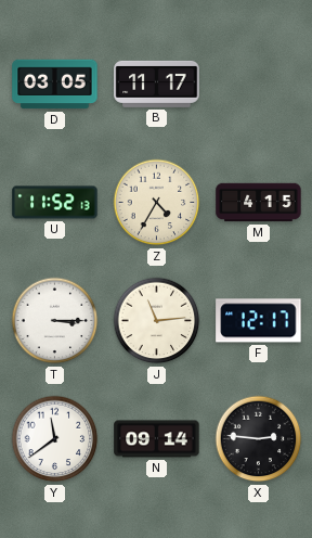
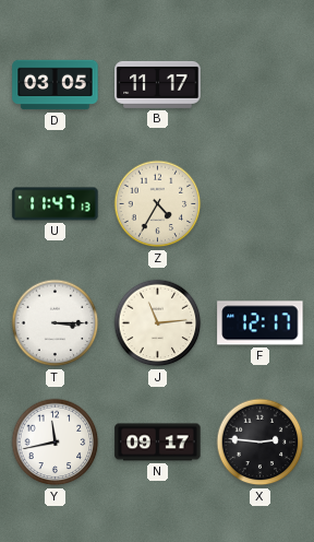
U: 11:52 -> 11:47
M: 4:15 -> none
Y: 11:39 -> 11:43
N: 09:14 -> 09:17
